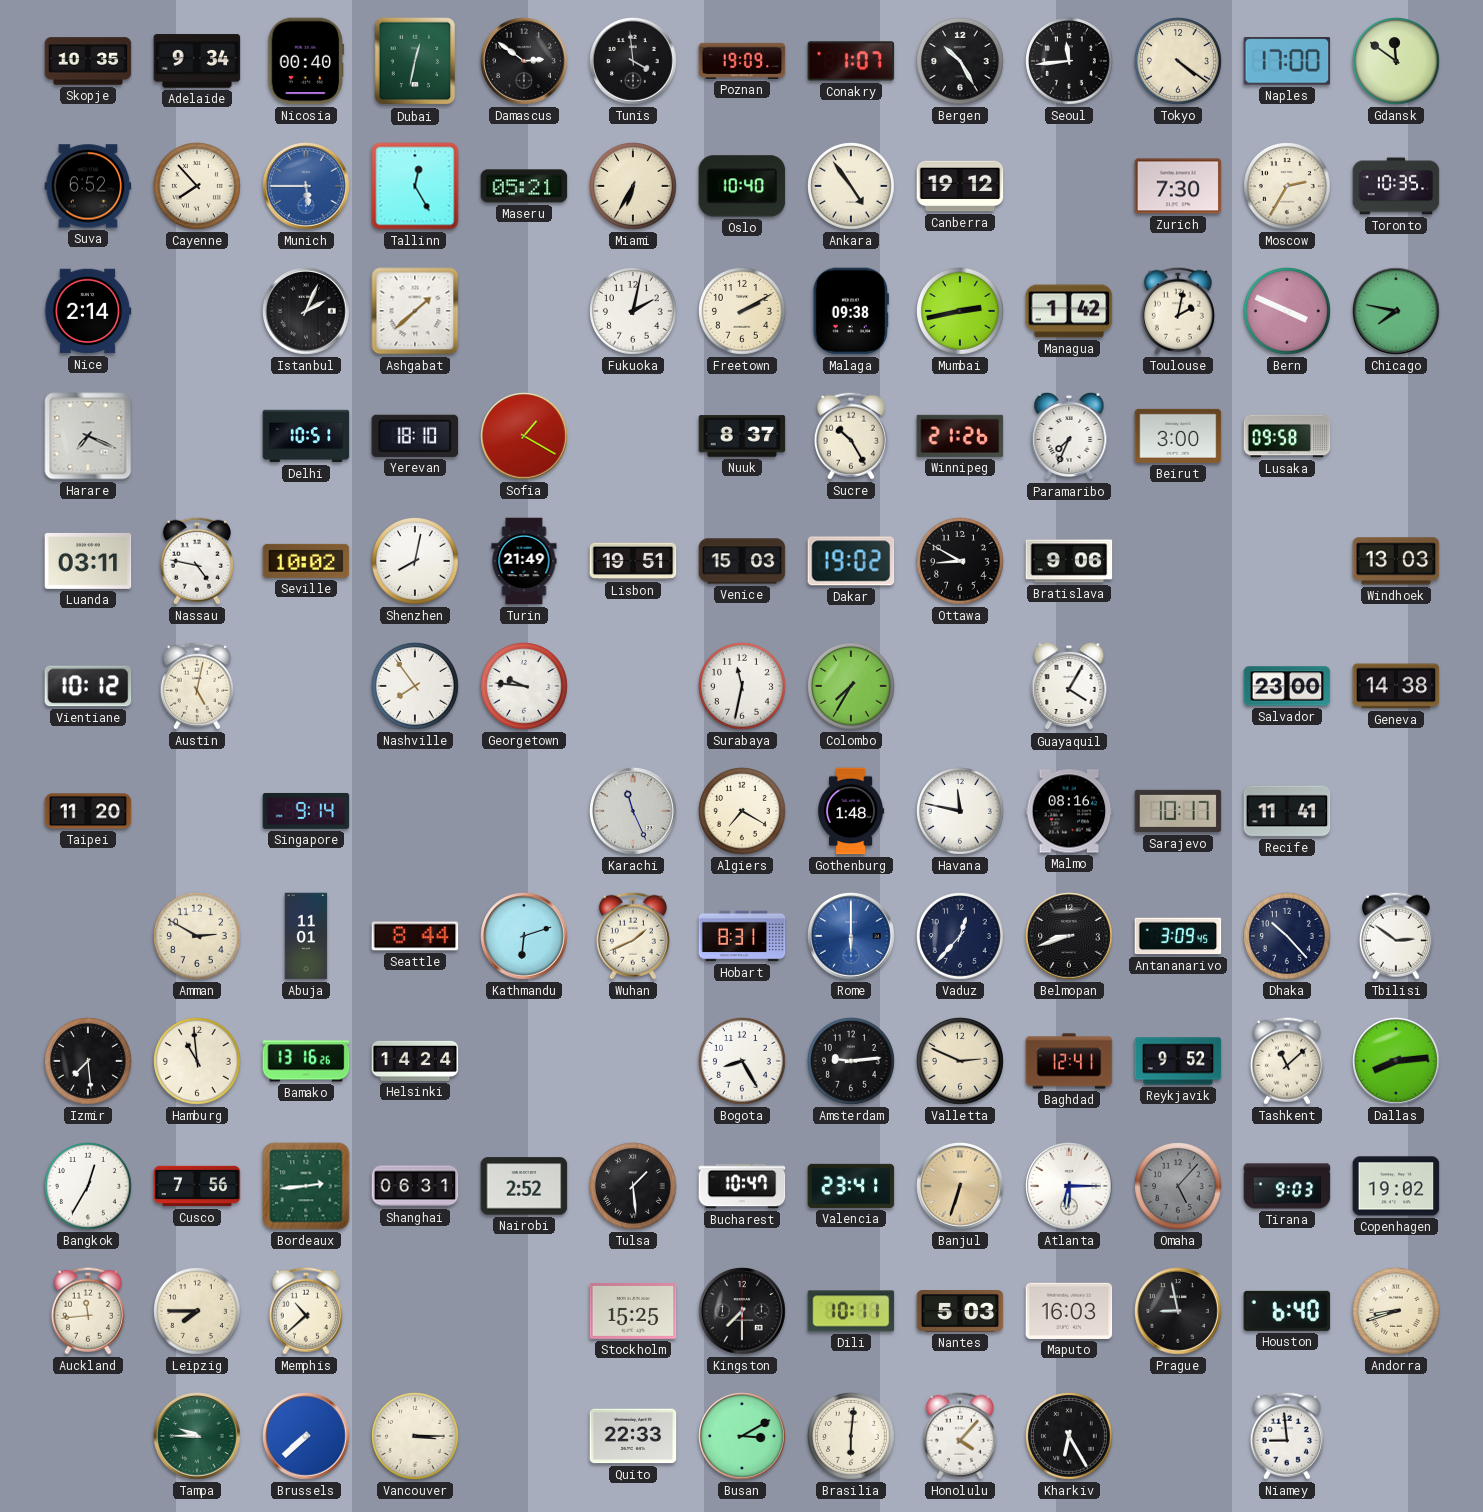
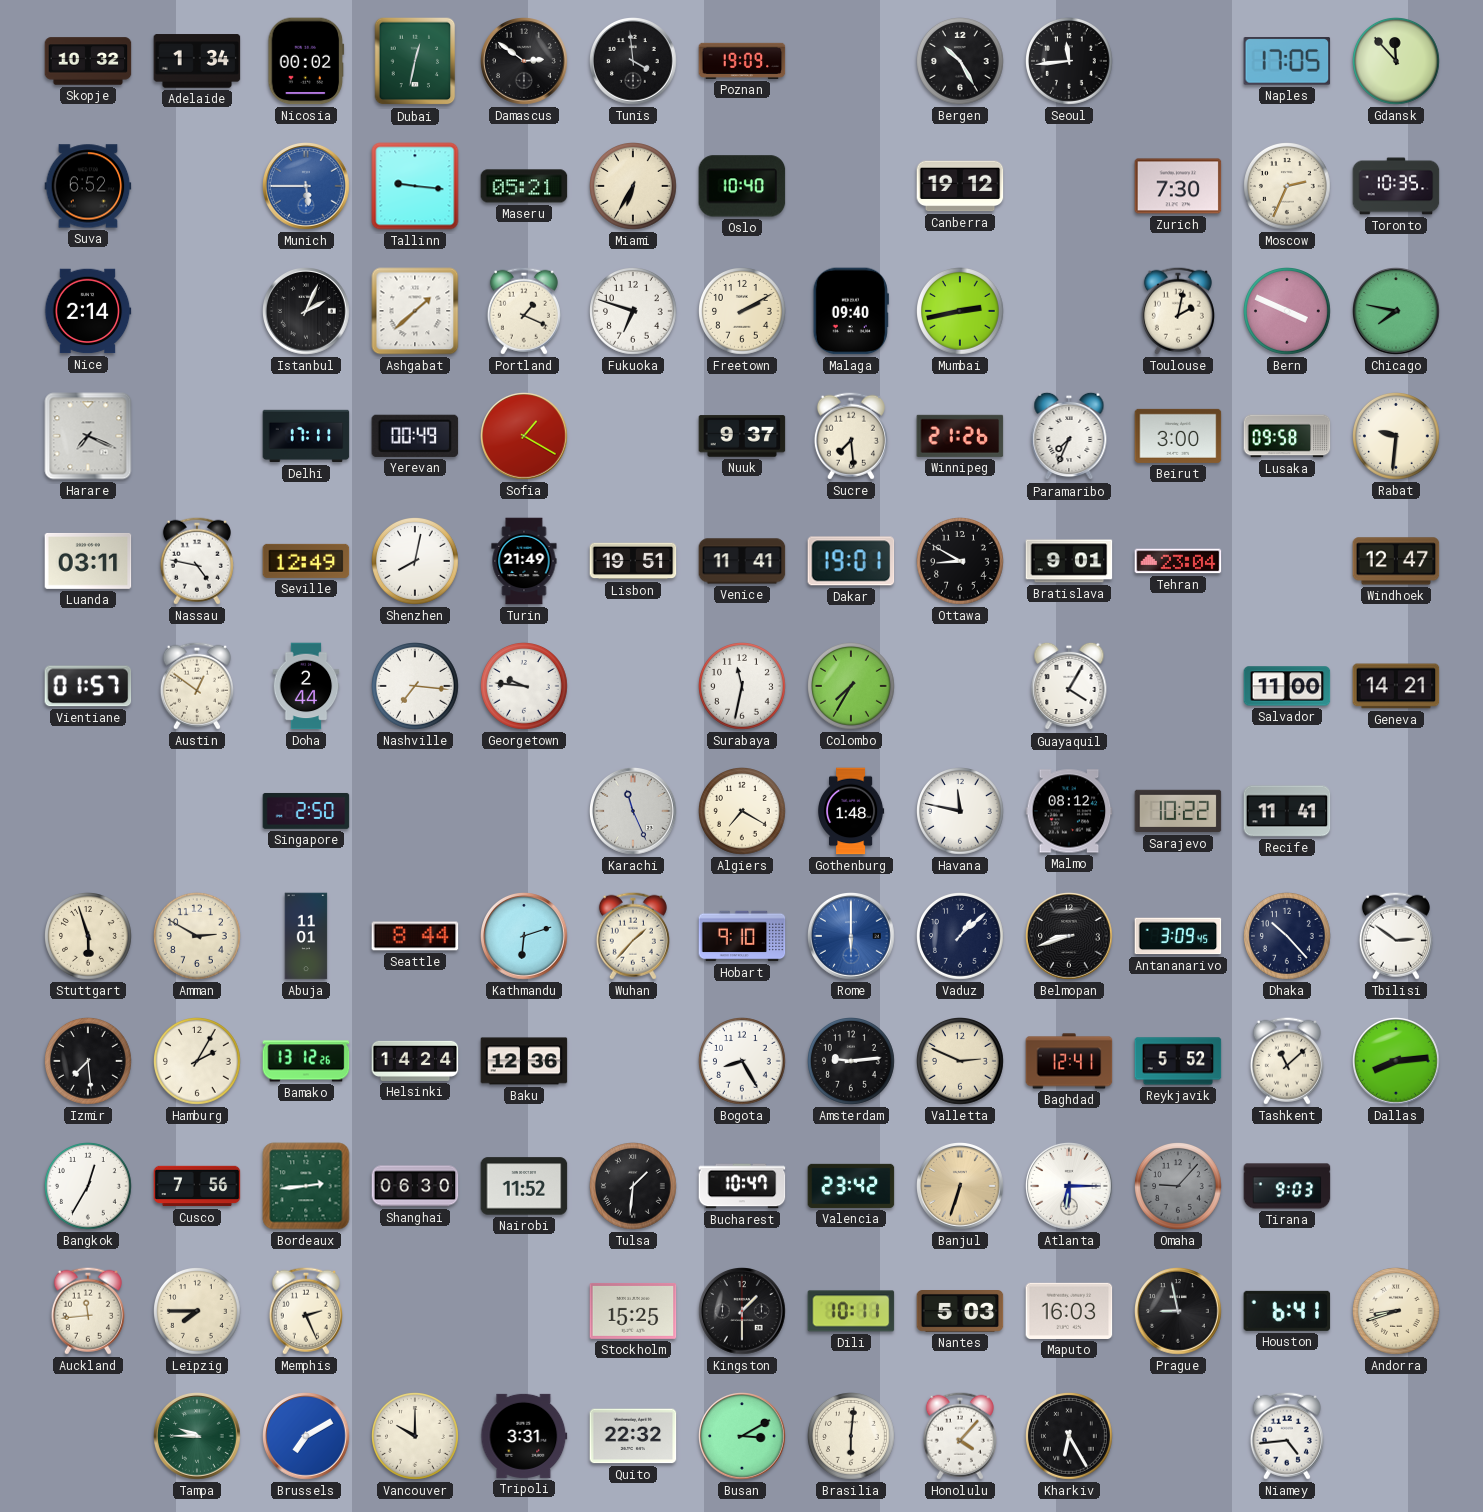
Skopje: 10:35 -> 10:32
Adelaide: 9:34 -> 1:34
Nicosia: 00:40 -> 00:02
Conakry: 1:07 -> none
Tokyo: 4:21 -> none
Naples: 17:00 -> 17:05
Gdansk: 11:51 -> 11:53
Cayenne: 7:53 -> none
Tallinn: 12:25 -> 9:16
Ankara: 4:54 -> none
Moscow: 2:35 -> 2:34
Portland: none -> 1:19
Fukuoka: 2:02 -> 6:48
Malaga: 09:38 -> 09:40
Managua: 1:42 -> none
Delhi: 10:51 -> 17:11
Yerevan: 18:10 -> 00:49
Nuuk: 8:37 -> 9:37
Sucre: 10:25 -> 7:29
Rabat: none -> 9:31
Seville: 10:02 -> 12:49
Venice: 15:03 -> 11:41
Dakar: 19:02 -> 19:01
Bratislava: 9:06 -> 9:01
Tehran: none -> 23:04
Windhoek: 13:03 -> 12:47
Vientiane: 10:12 -> 01:57
Austin: 5:02 -> 12:51
Doha: none -> 2:44
Nashville: 7:54 -> 7:16
Salvador: 23:00 -> 11:00
Geneva: 14:38 -> 14:21
Taipei: 11:20 -> none
Singapore: 9:14 -> 2:50
Malmo: 08:16 -> 08:12
Sarajevo: 10:17 -> 10:22
Stuttgart: none -> 5:57
Wuhan: 1:41 -> 1:37
Hobart: 8:31 -> 9:10
Vaduz: 12:37 -> 1:08
Hamburg: 10:59 -> 2:05
Bamako: 13:16 -> 13:12
Baku: none -> 12:36
Reykjavik: 9:52 -> 5:52
Shanghai: 06:31 -> 06:30
Nairobi: 2:52 -> 11:52
Tulsa: 1:29 -> 1:31
Valencia: 23:41 -> 23:42
Omaha: 5:07 -> 9:07
Copenhagen: 19:02 -> none
Memphis: 10:38 -> 2:26
Kingston: 7:30 -> 1:30
Houston: 6:40 -> 6:41
Brussels: 7:38 -> 7:10
Vancouver: 3:15 -> 10:00
Tripoli: none -> 3:31
Quito: 22:33 -> 22:32
Niamey: 8:59 -> 4:44
